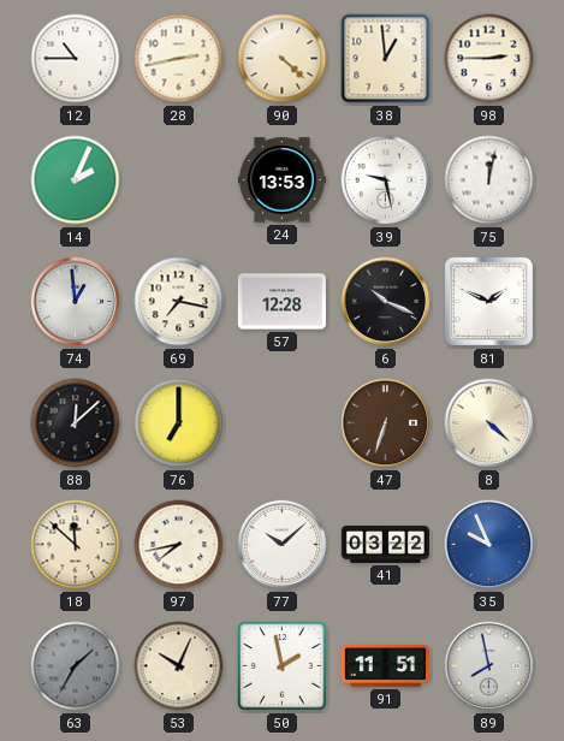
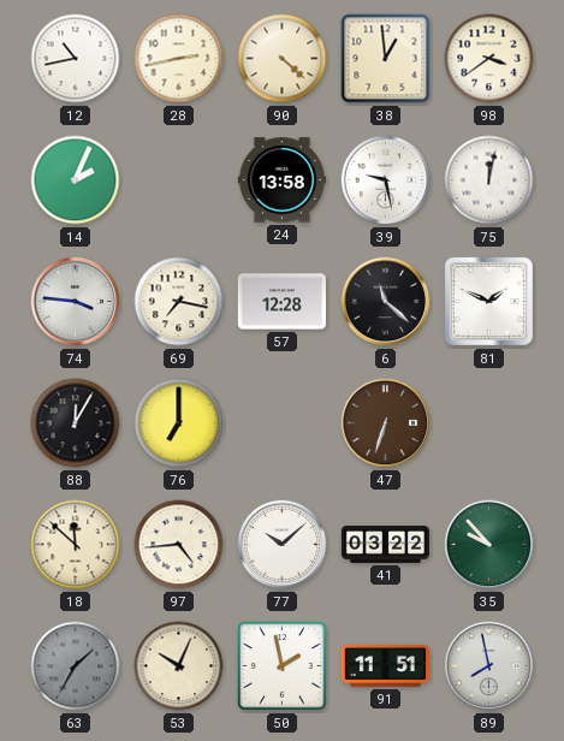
12: 10:45 -> 10:43
98: 2:45 -> 3:39
24: 13:53 -> 13:58
74: 12:59 -> 3:46
6: 10:19 -> 11:22
88: 12:08 -> 12:05
8: 4:22 -> none
97: 7:43 -> 4:44
35: 9:56 -> 9:53
35 dial: blue -> green
